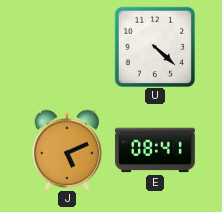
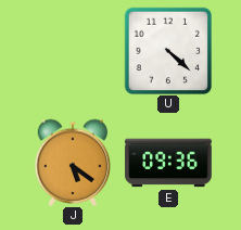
J: 5:11 -> 5:21
E: 08:41 -> 09:36
